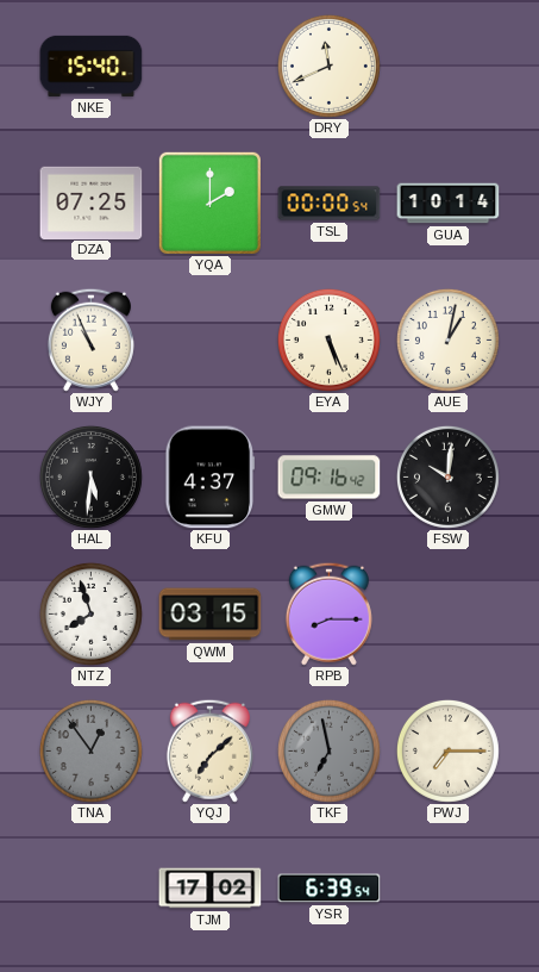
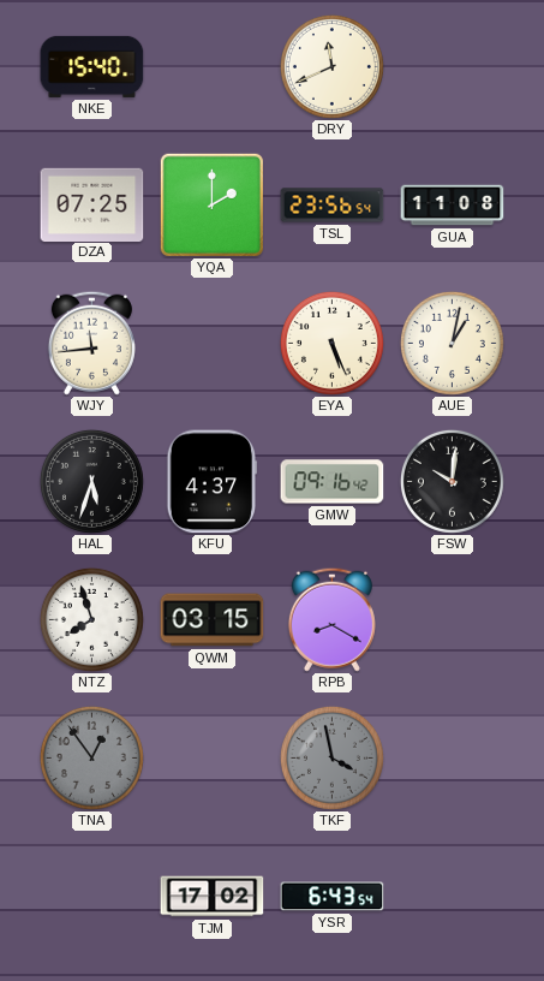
TSL: 00:00 -> 23:56
GUA: 10:14 -> 11:08
WJY: 10:56 -> 11:44
HAL: 5:31 -> 5:33
RPB: 8:15 -> 8:20
YQJ: 7:08 -> none
TKF: 6:58 -> 3:58
PWJ: 7:15 -> none
YSR: 6:39 -> 6:43
